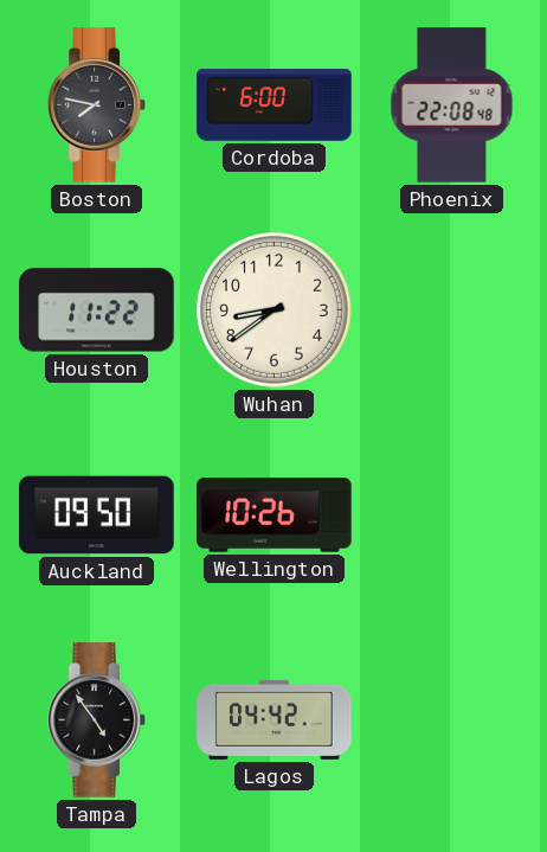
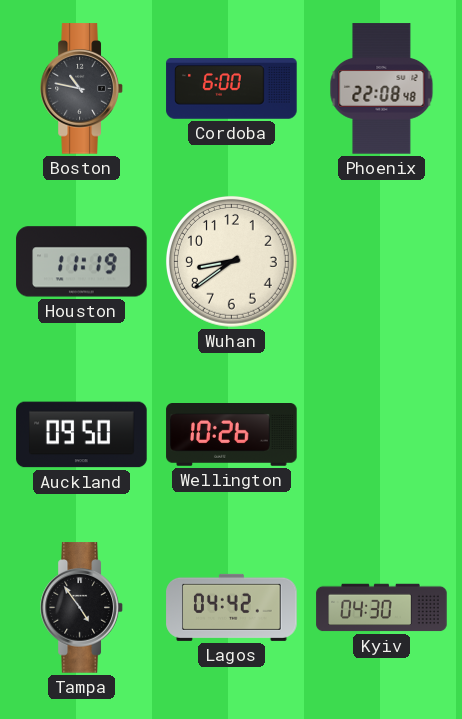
Boston: 7:47 -> 10:47
Houston: 11:22 -> 11:19
Kyiv: none -> 04:30
